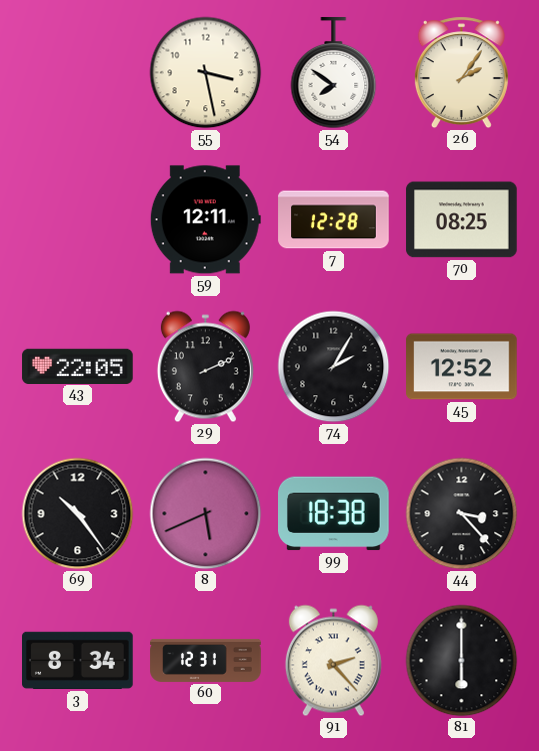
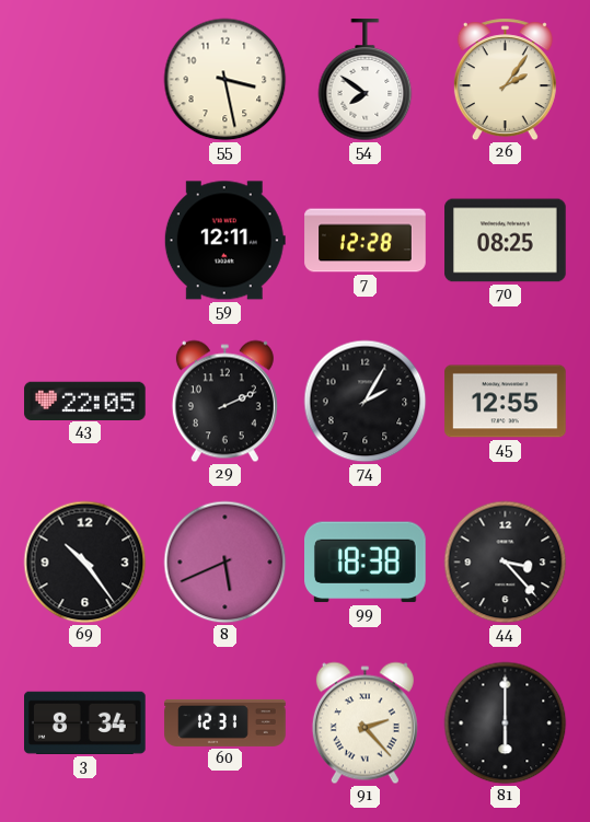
45: 12:52 -> 12:55
